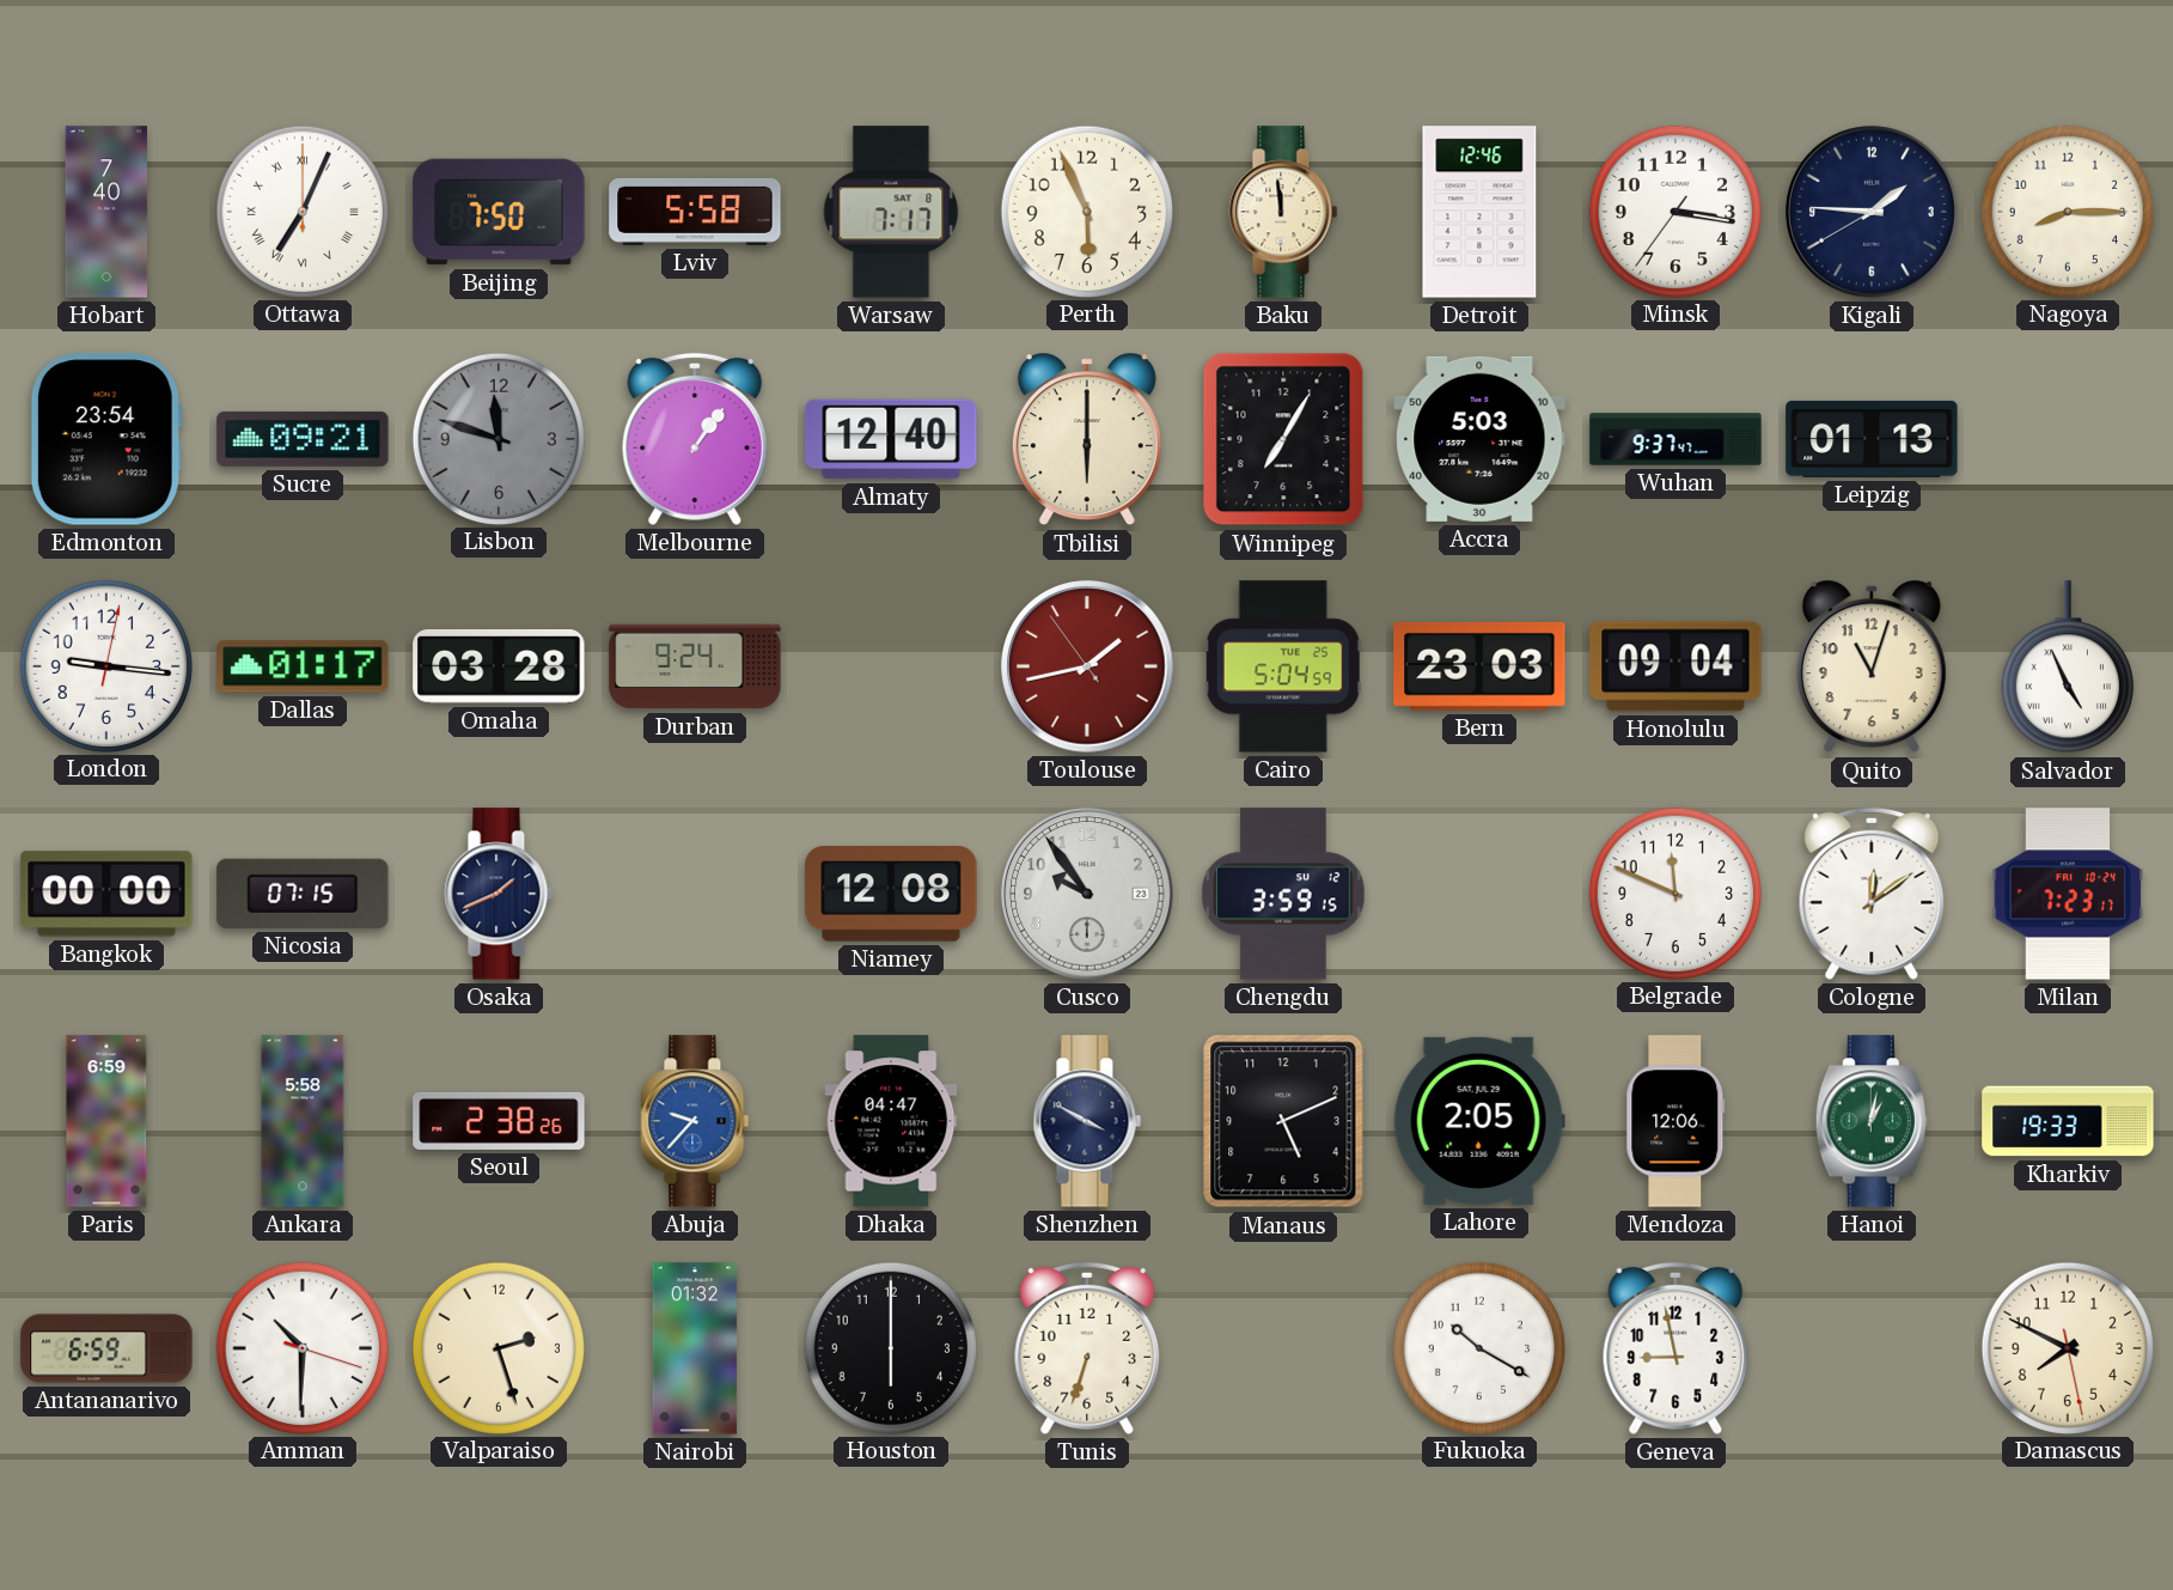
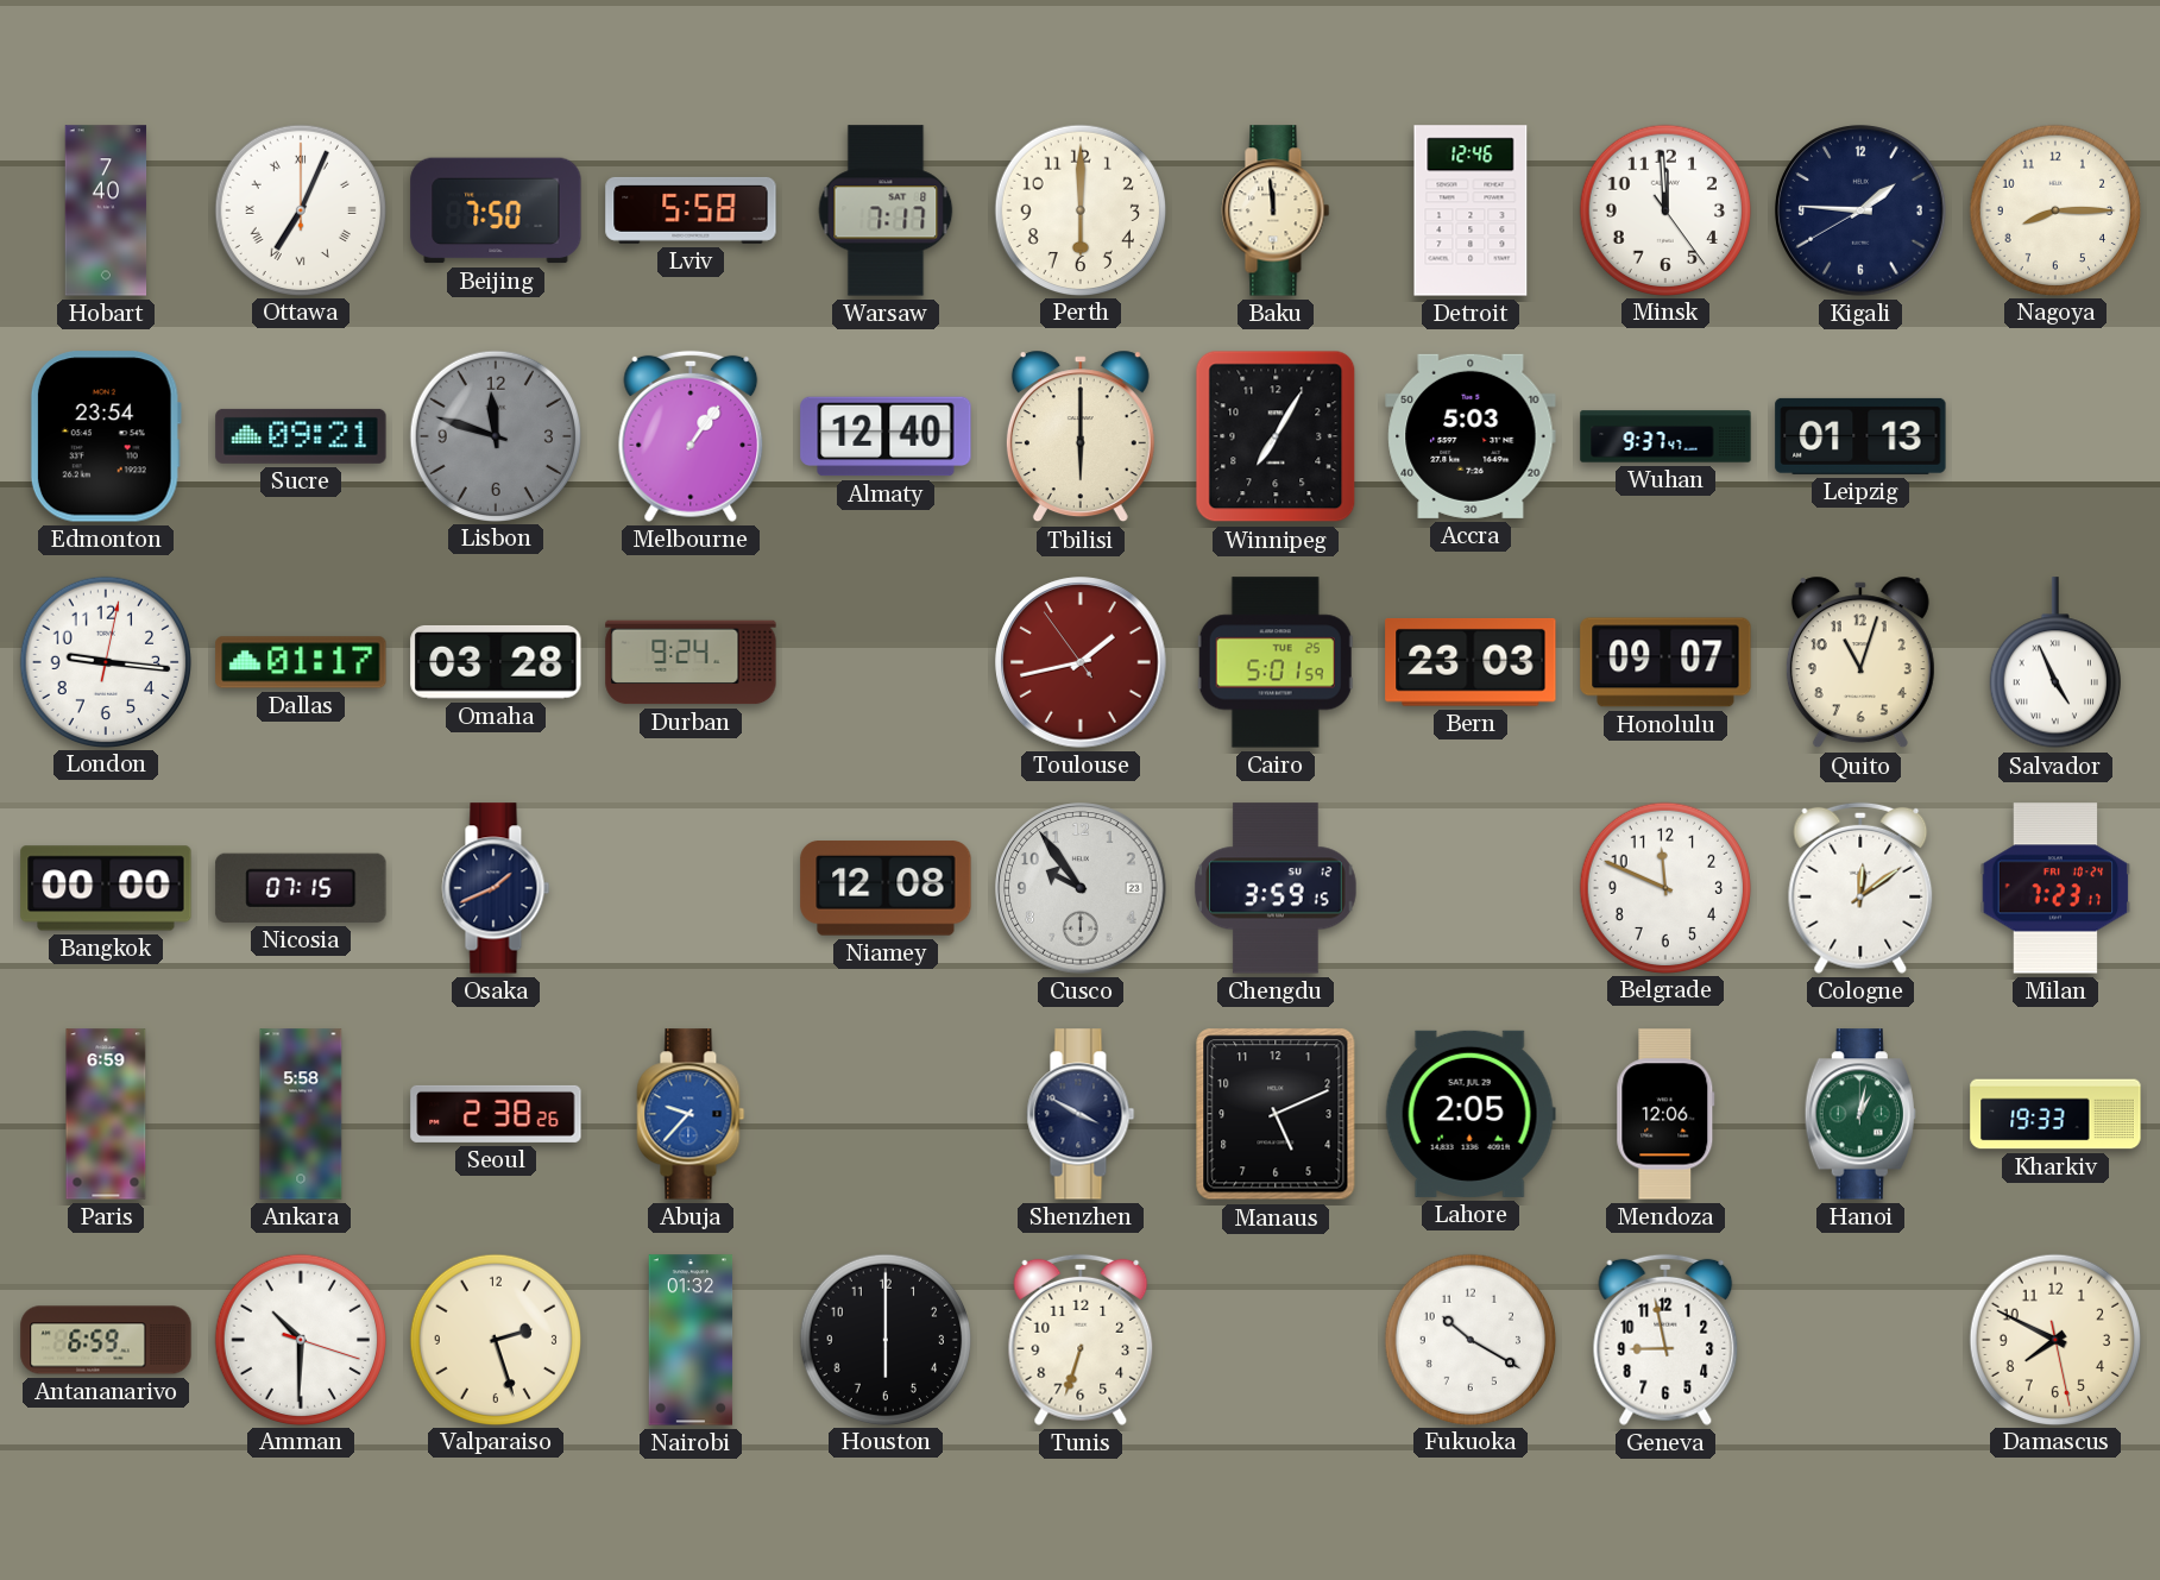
Perth: 5:56 -> 6:00
Minsk: 3:16 -> 11:59
Cairo: 5:04 -> 5:01
Honolulu: 09:04 -> 09:07
Dhaka: 04:47 -> none
